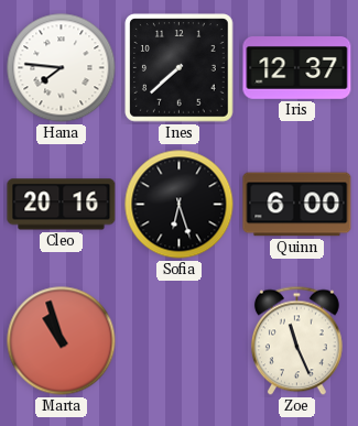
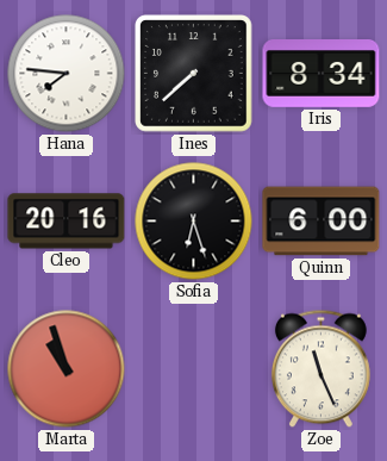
Iris: 12:37 -> 8:34
